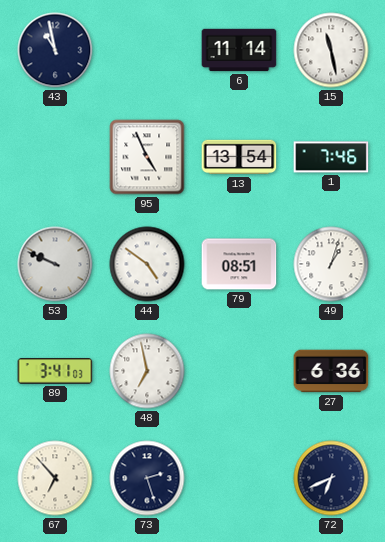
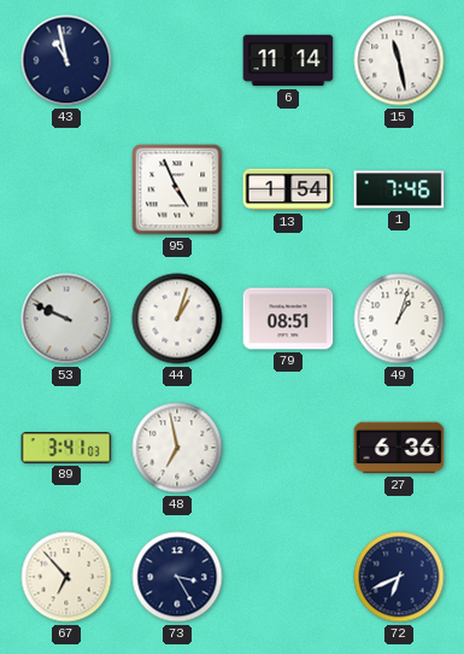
13: 13:54 -> 1:54
44: 4:51 -> 1:03
73: 2:27 -> 3:25
